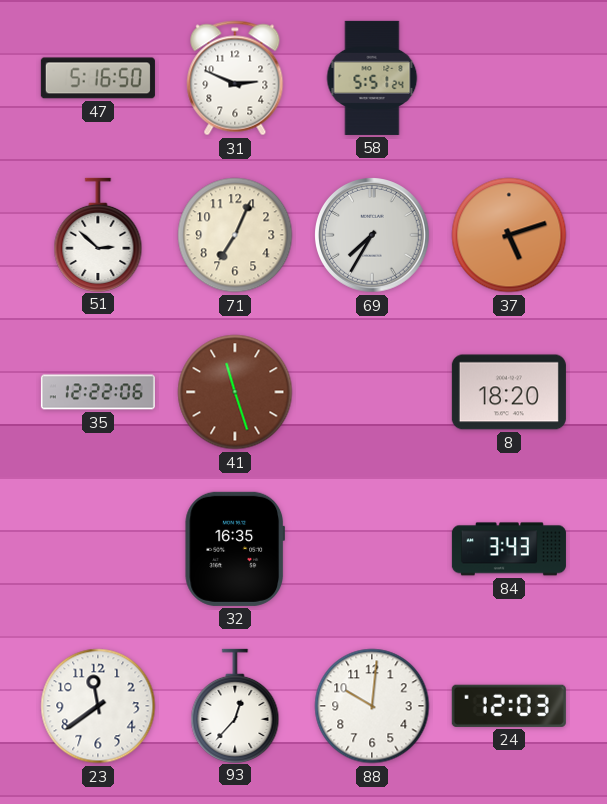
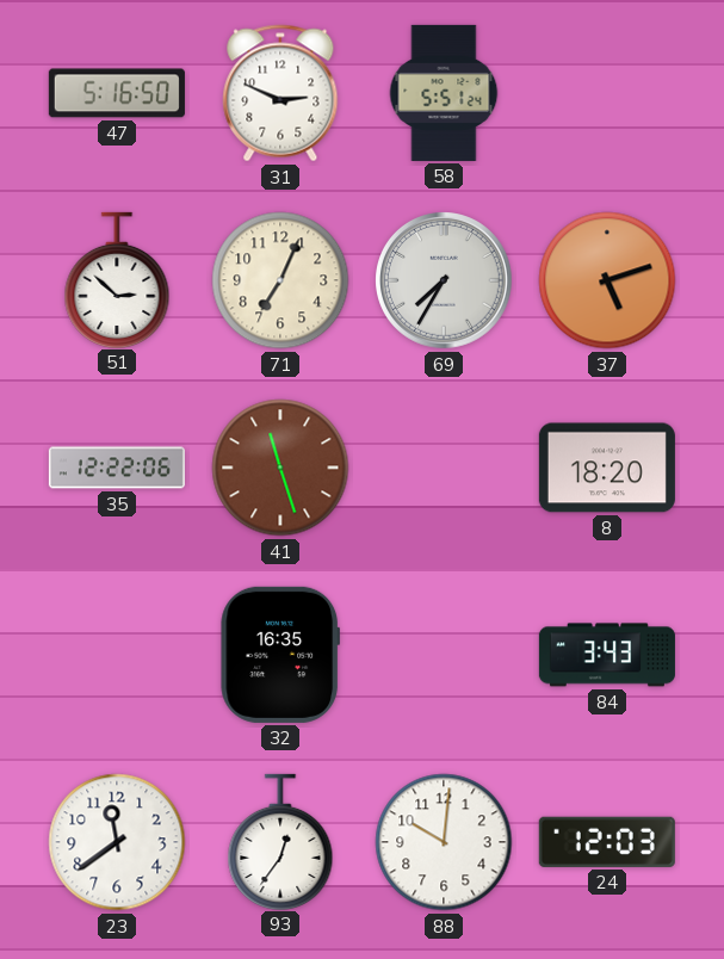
93: 12:37 -> 12:36
